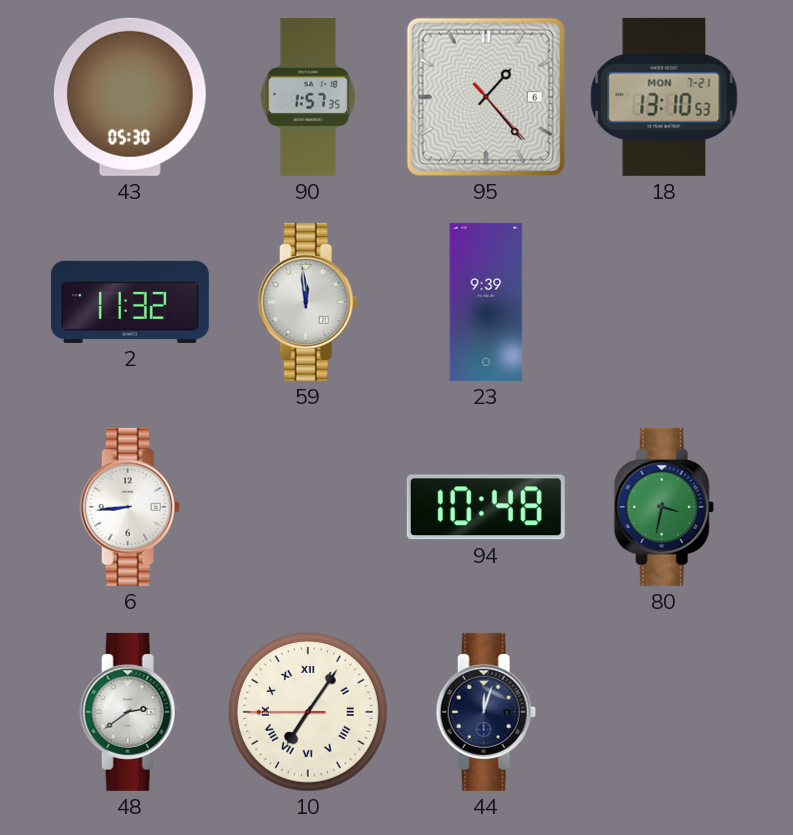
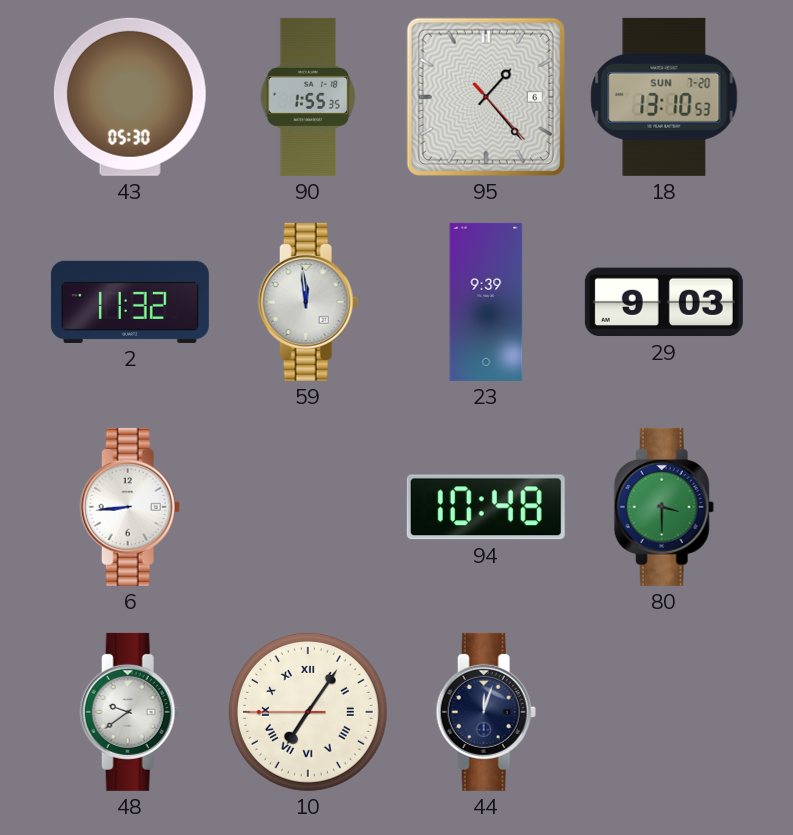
90: 1:57 -> 1:55
18 date: MON 7-21 -> SUN 7-20
29: none -> 9:03
80: 3:32 -> 3:30
48: 2:39 -> 9:39
